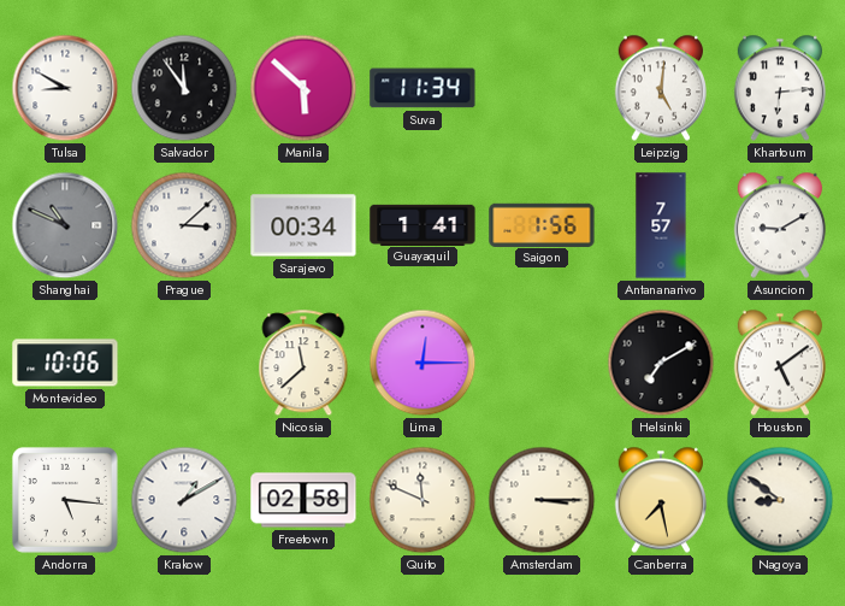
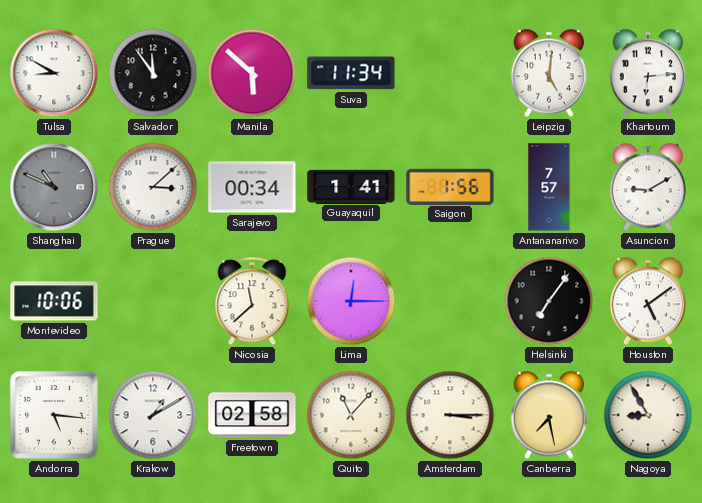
Helsinki: 7:10 -> 7:06
Quito: 11:49 -> 11:07
Nagoya: 8:51 -> 8:55
